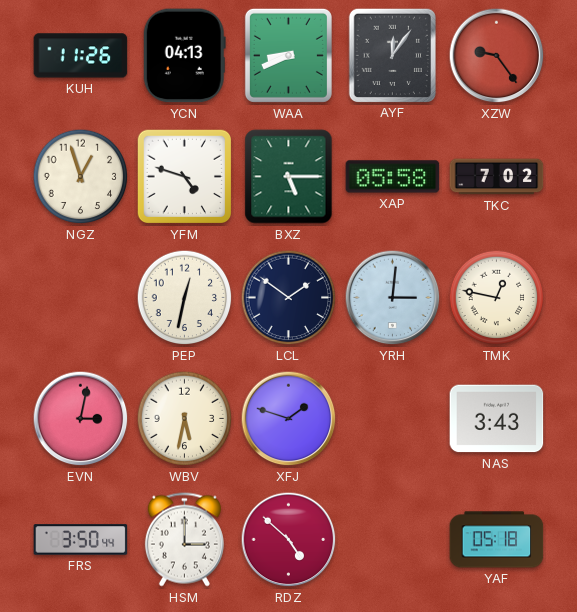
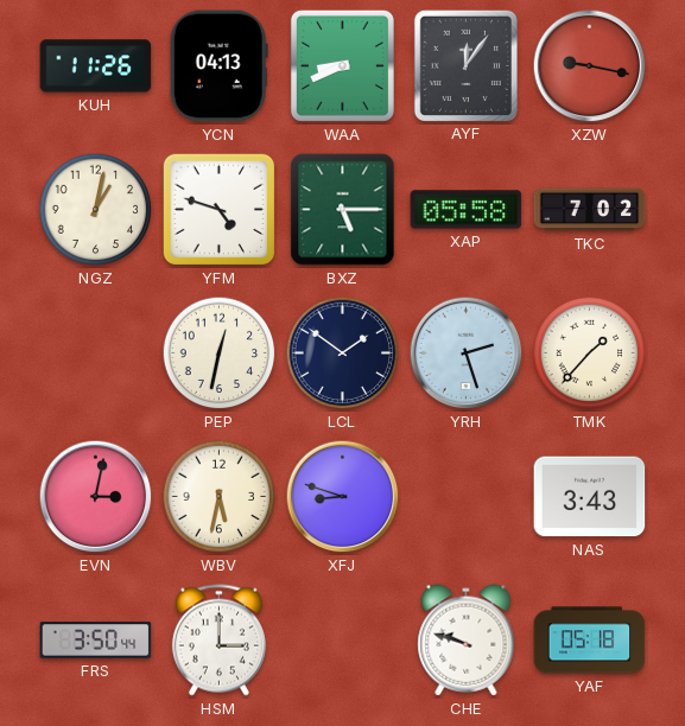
XZW: 9:24 -> 9:17
NGZ: 12:57 -> 1:02
YRH: 3:01 -> 2:27
TMK: 12:47 -> 1:37
XFJ: 1:48 -> 8:48
RDZ: 4:52 -> none
CHE: none -> 9:48
